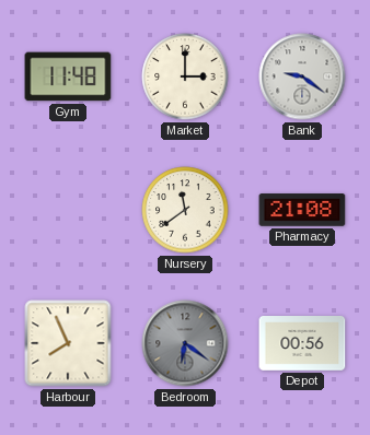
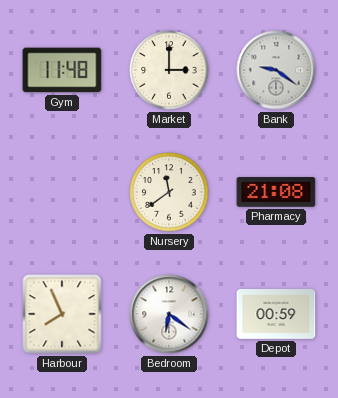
Bedroom dial: grey -> white
Depot: 00:56 -> 00:59
